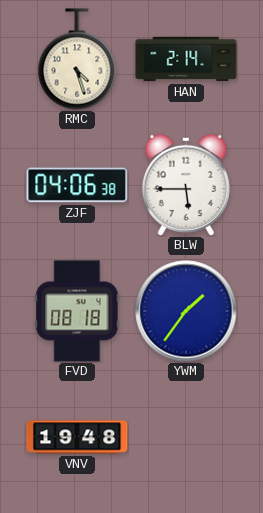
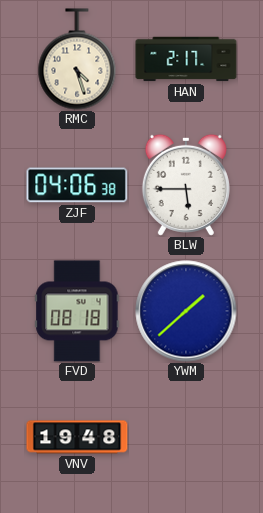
HAN: 2:14 -> 2:17
YWM: 1:36 -> 1:38
